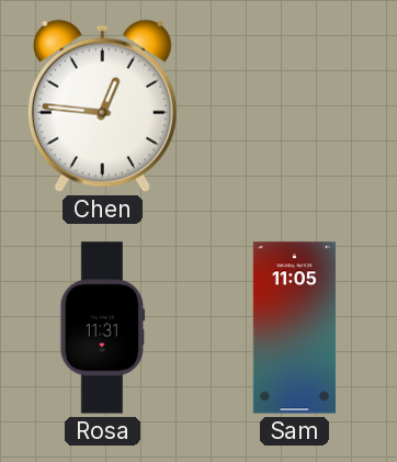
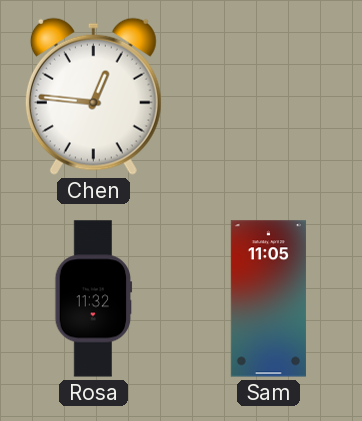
Rosa: 11:31 -> 11:32
